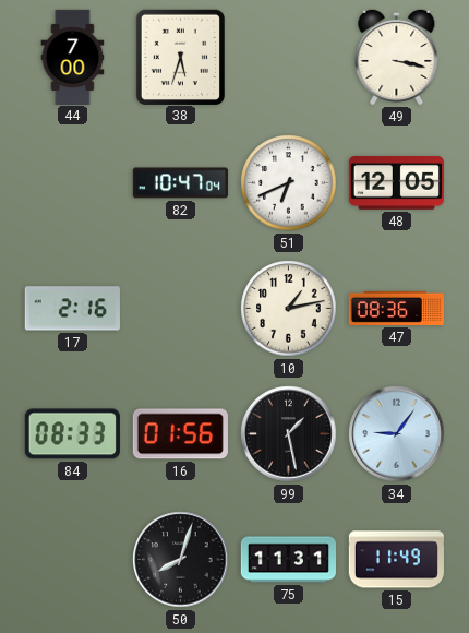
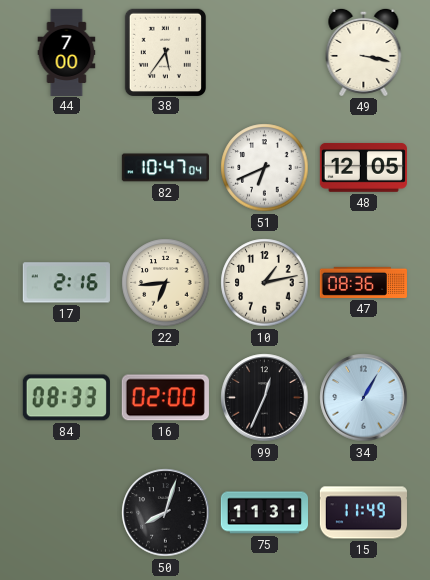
38: 5:33 -> 5:36
22: none -> 6:44
16: 01:56 -> 02:00
99: 1:28 -> 12:34
34: 9:06 -> 1:05
